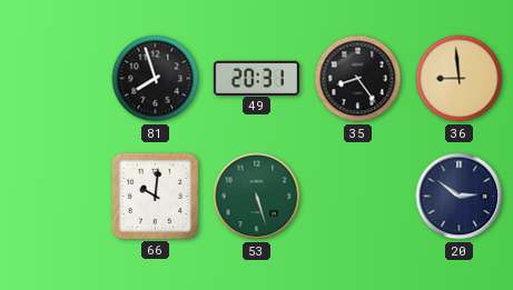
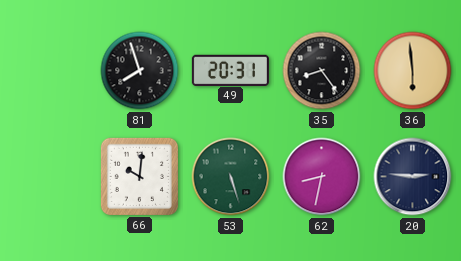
36: 8:59 -> 5:59
62: none -> 8:32
20: 2:51 -> 2:46
